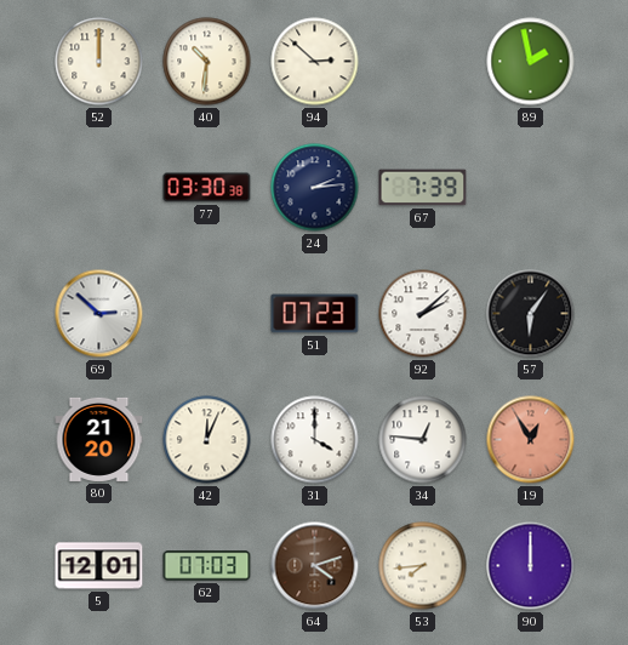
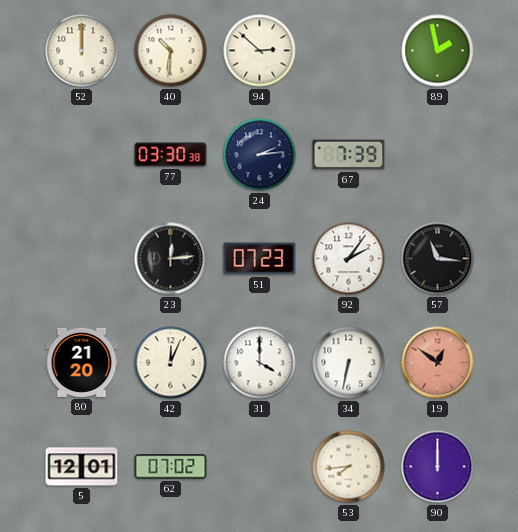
69: 2:52 -> none
23: none -> 12:14
92: 2:08 -> 2:06
57: 6:06 -> 11:16
34: 12:46 -> 6:32
19: 12:55 -> 12:51
62: 07:03 -> 07:02
64: 4:12 -> none
